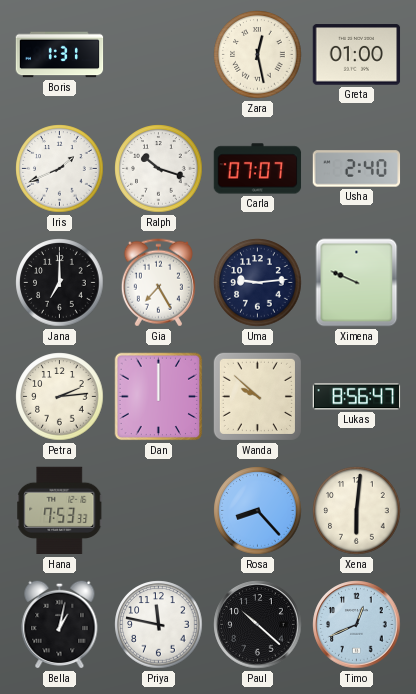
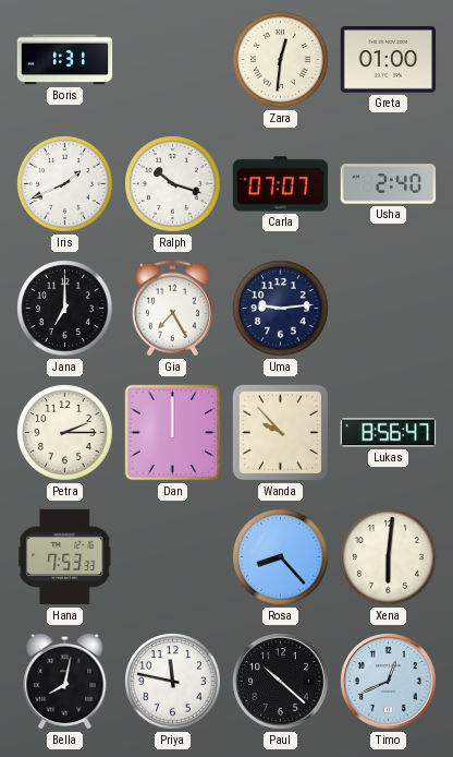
Zara: 12:28 -> 12:31
Ximena: 9:49 -> none
Petra: 2:14 -> 2:15
Wanda: 9:52 -> 9:53
Bella: 1:02 -> 8:02
